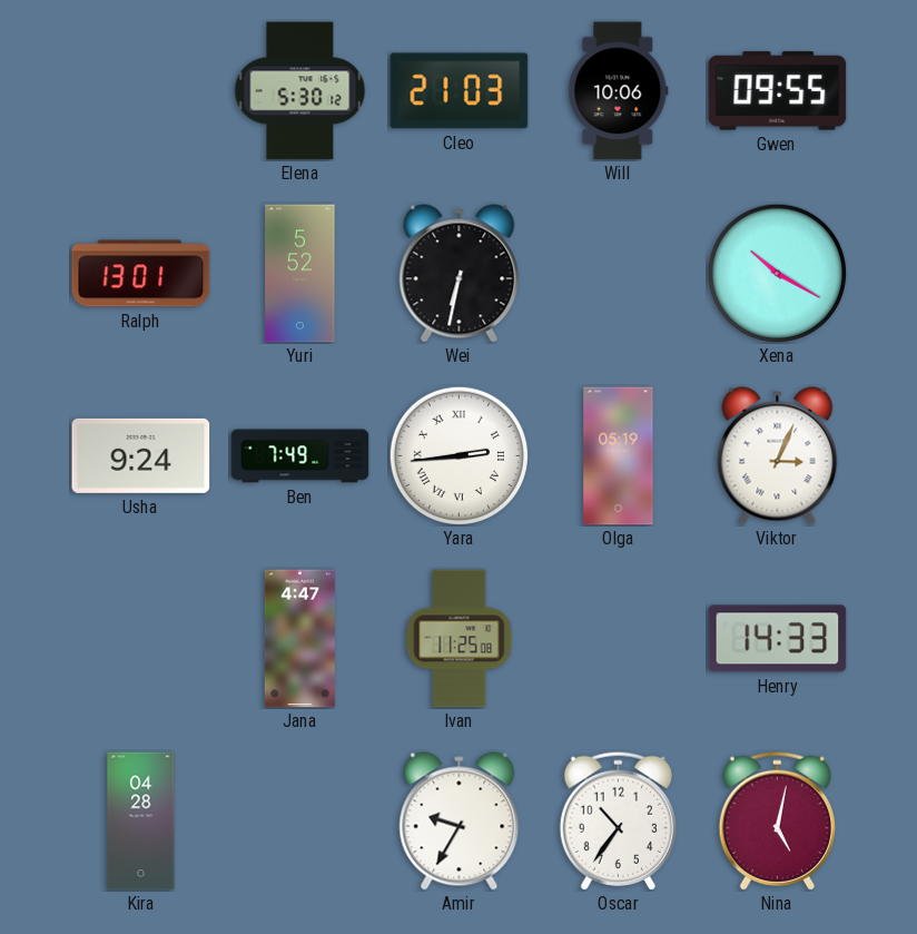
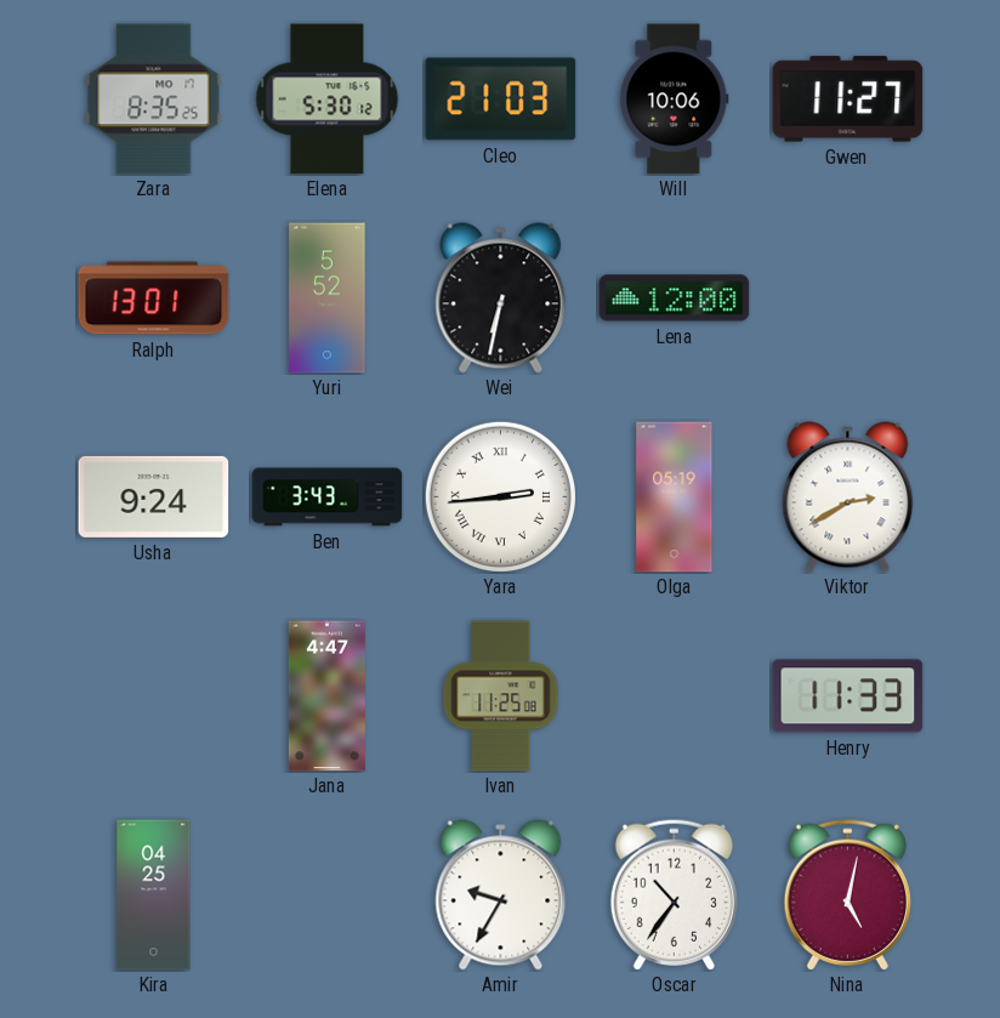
Zara: none -> 8:35
Gwen: 09:55 -> 11:27
Lena: none -> 12:00
Xena: 10:20 -> none
Ben: 7:49 -> 3:43
Viktor: 3:04 -> 2:40
Henry: 14:33 -> 11:33
Kira: 04:28 -> 04:25
